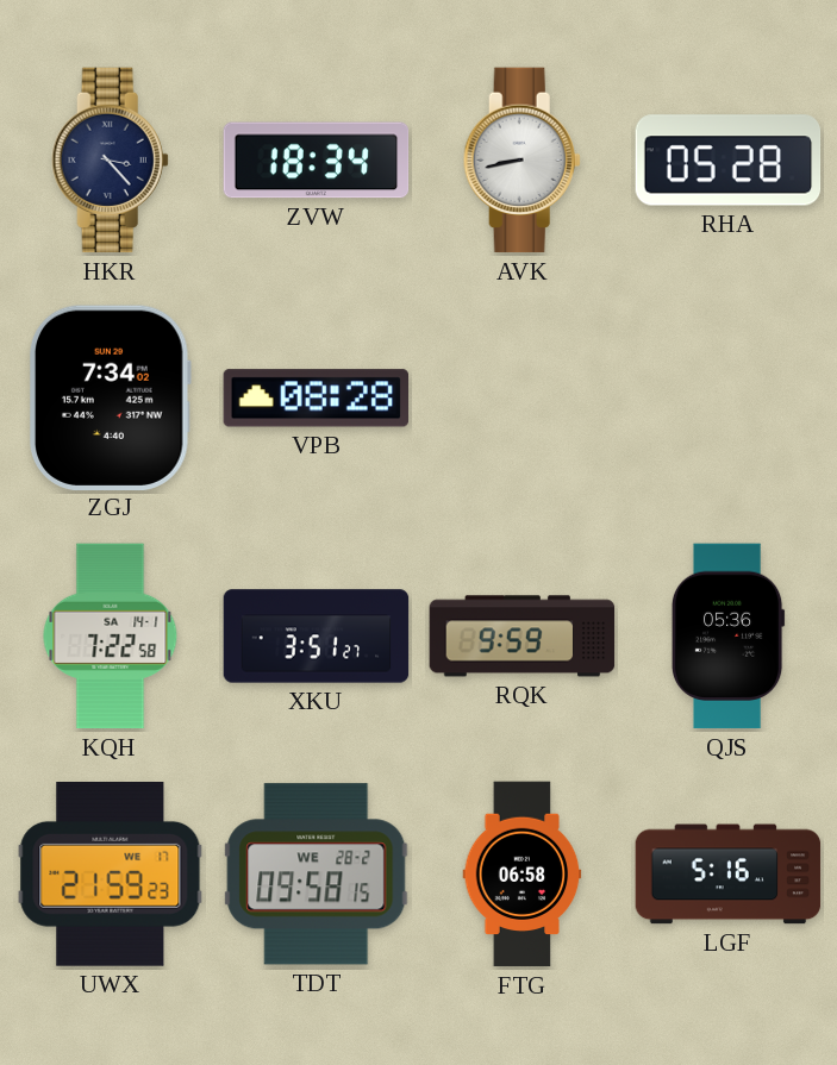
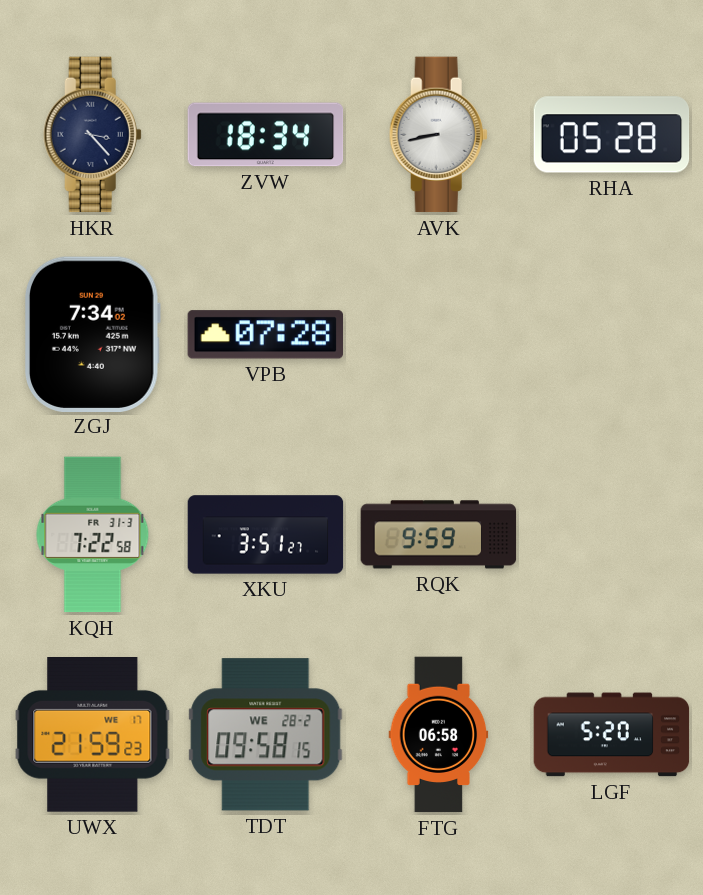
VPB: 08:28 -> 07:28
KQH date: SA 14-1 -> FR 31-3
QJS: 05:36 -> none
LGF: 5:16 -> 5:20
